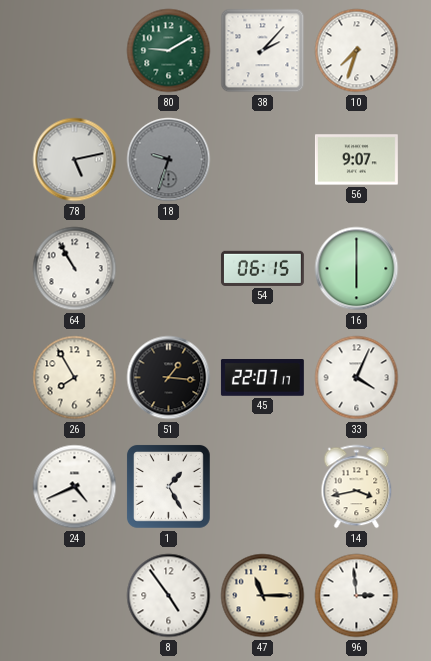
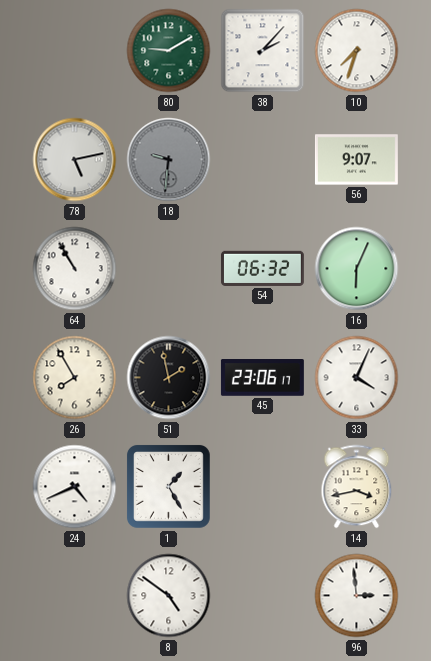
18: 9:33 -> 9:31
54: 06:15 -> 06:32
16: 6:00 -> 6:04
51: 1:16 -> 1:58
45: 22:07 -> 23:06
8: 4:54 -> 4:51
47: 11:15 -> none
